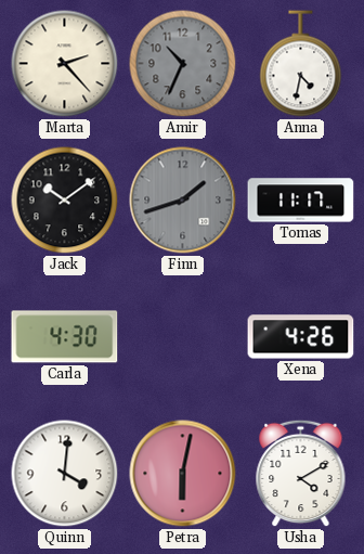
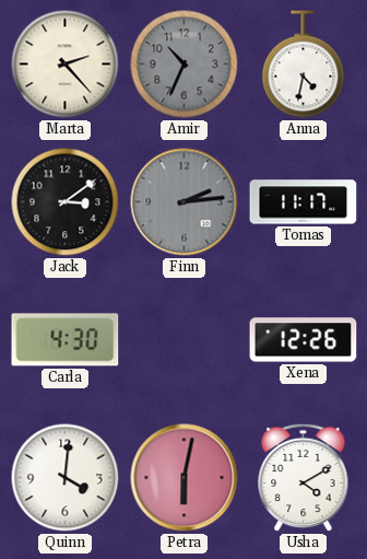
Jack: 10:09 -> 3:09
Finn: 1:42 -> 2:14
Xena: 4:26 -> 12:26
